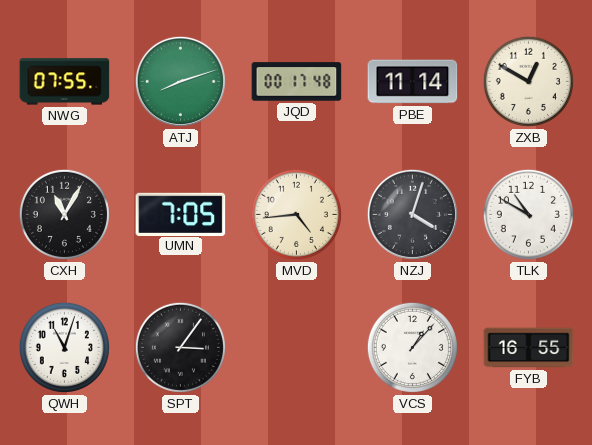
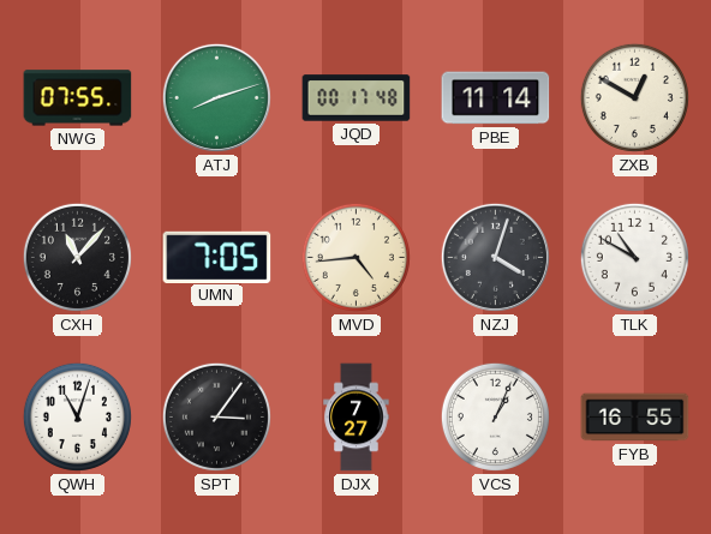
CXH: 11:05 -> 11:07
DJX: none -> 7:27
VCS: 1:07 -> 1:04
